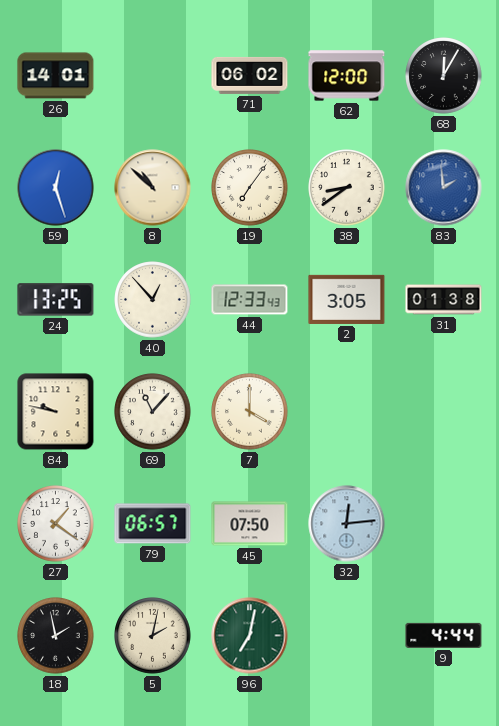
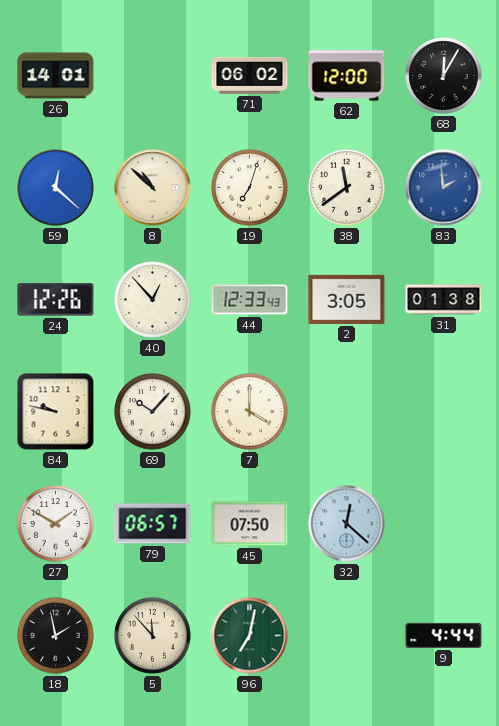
59: 12:27 -> 12:22
19: 7:06 -> 7:03
38: 8:39 -> 11:39
24: 13:25 -> 12:26
69: 11:07 -> 10:07
27: 1:21 -> 1:50
32: 12:14 -> 12:22
5: 2:02 -> 11:53
